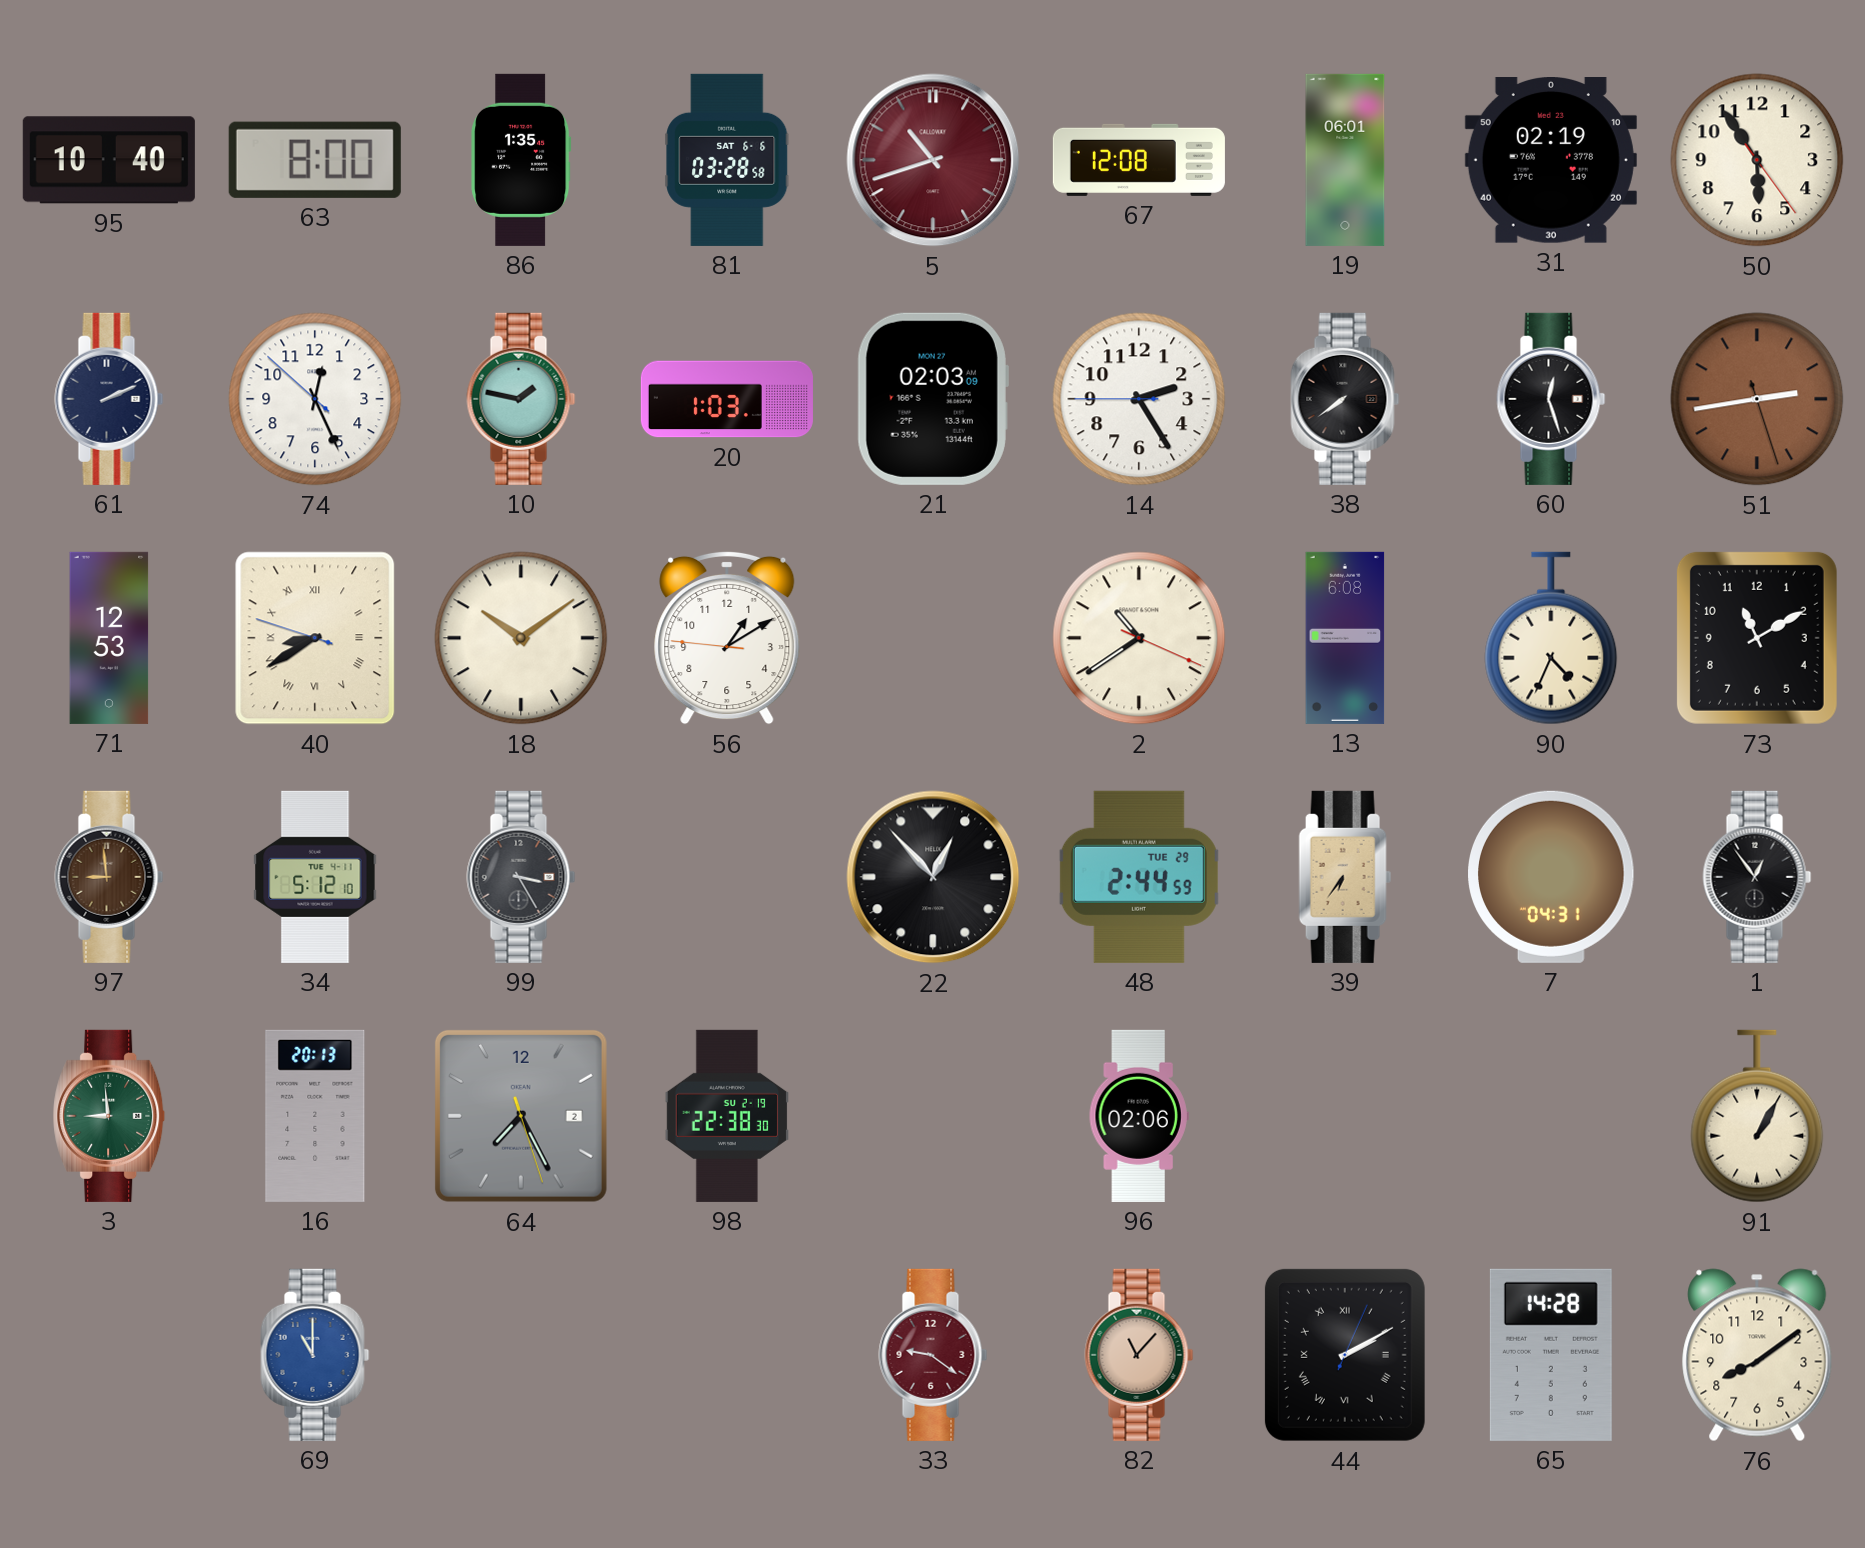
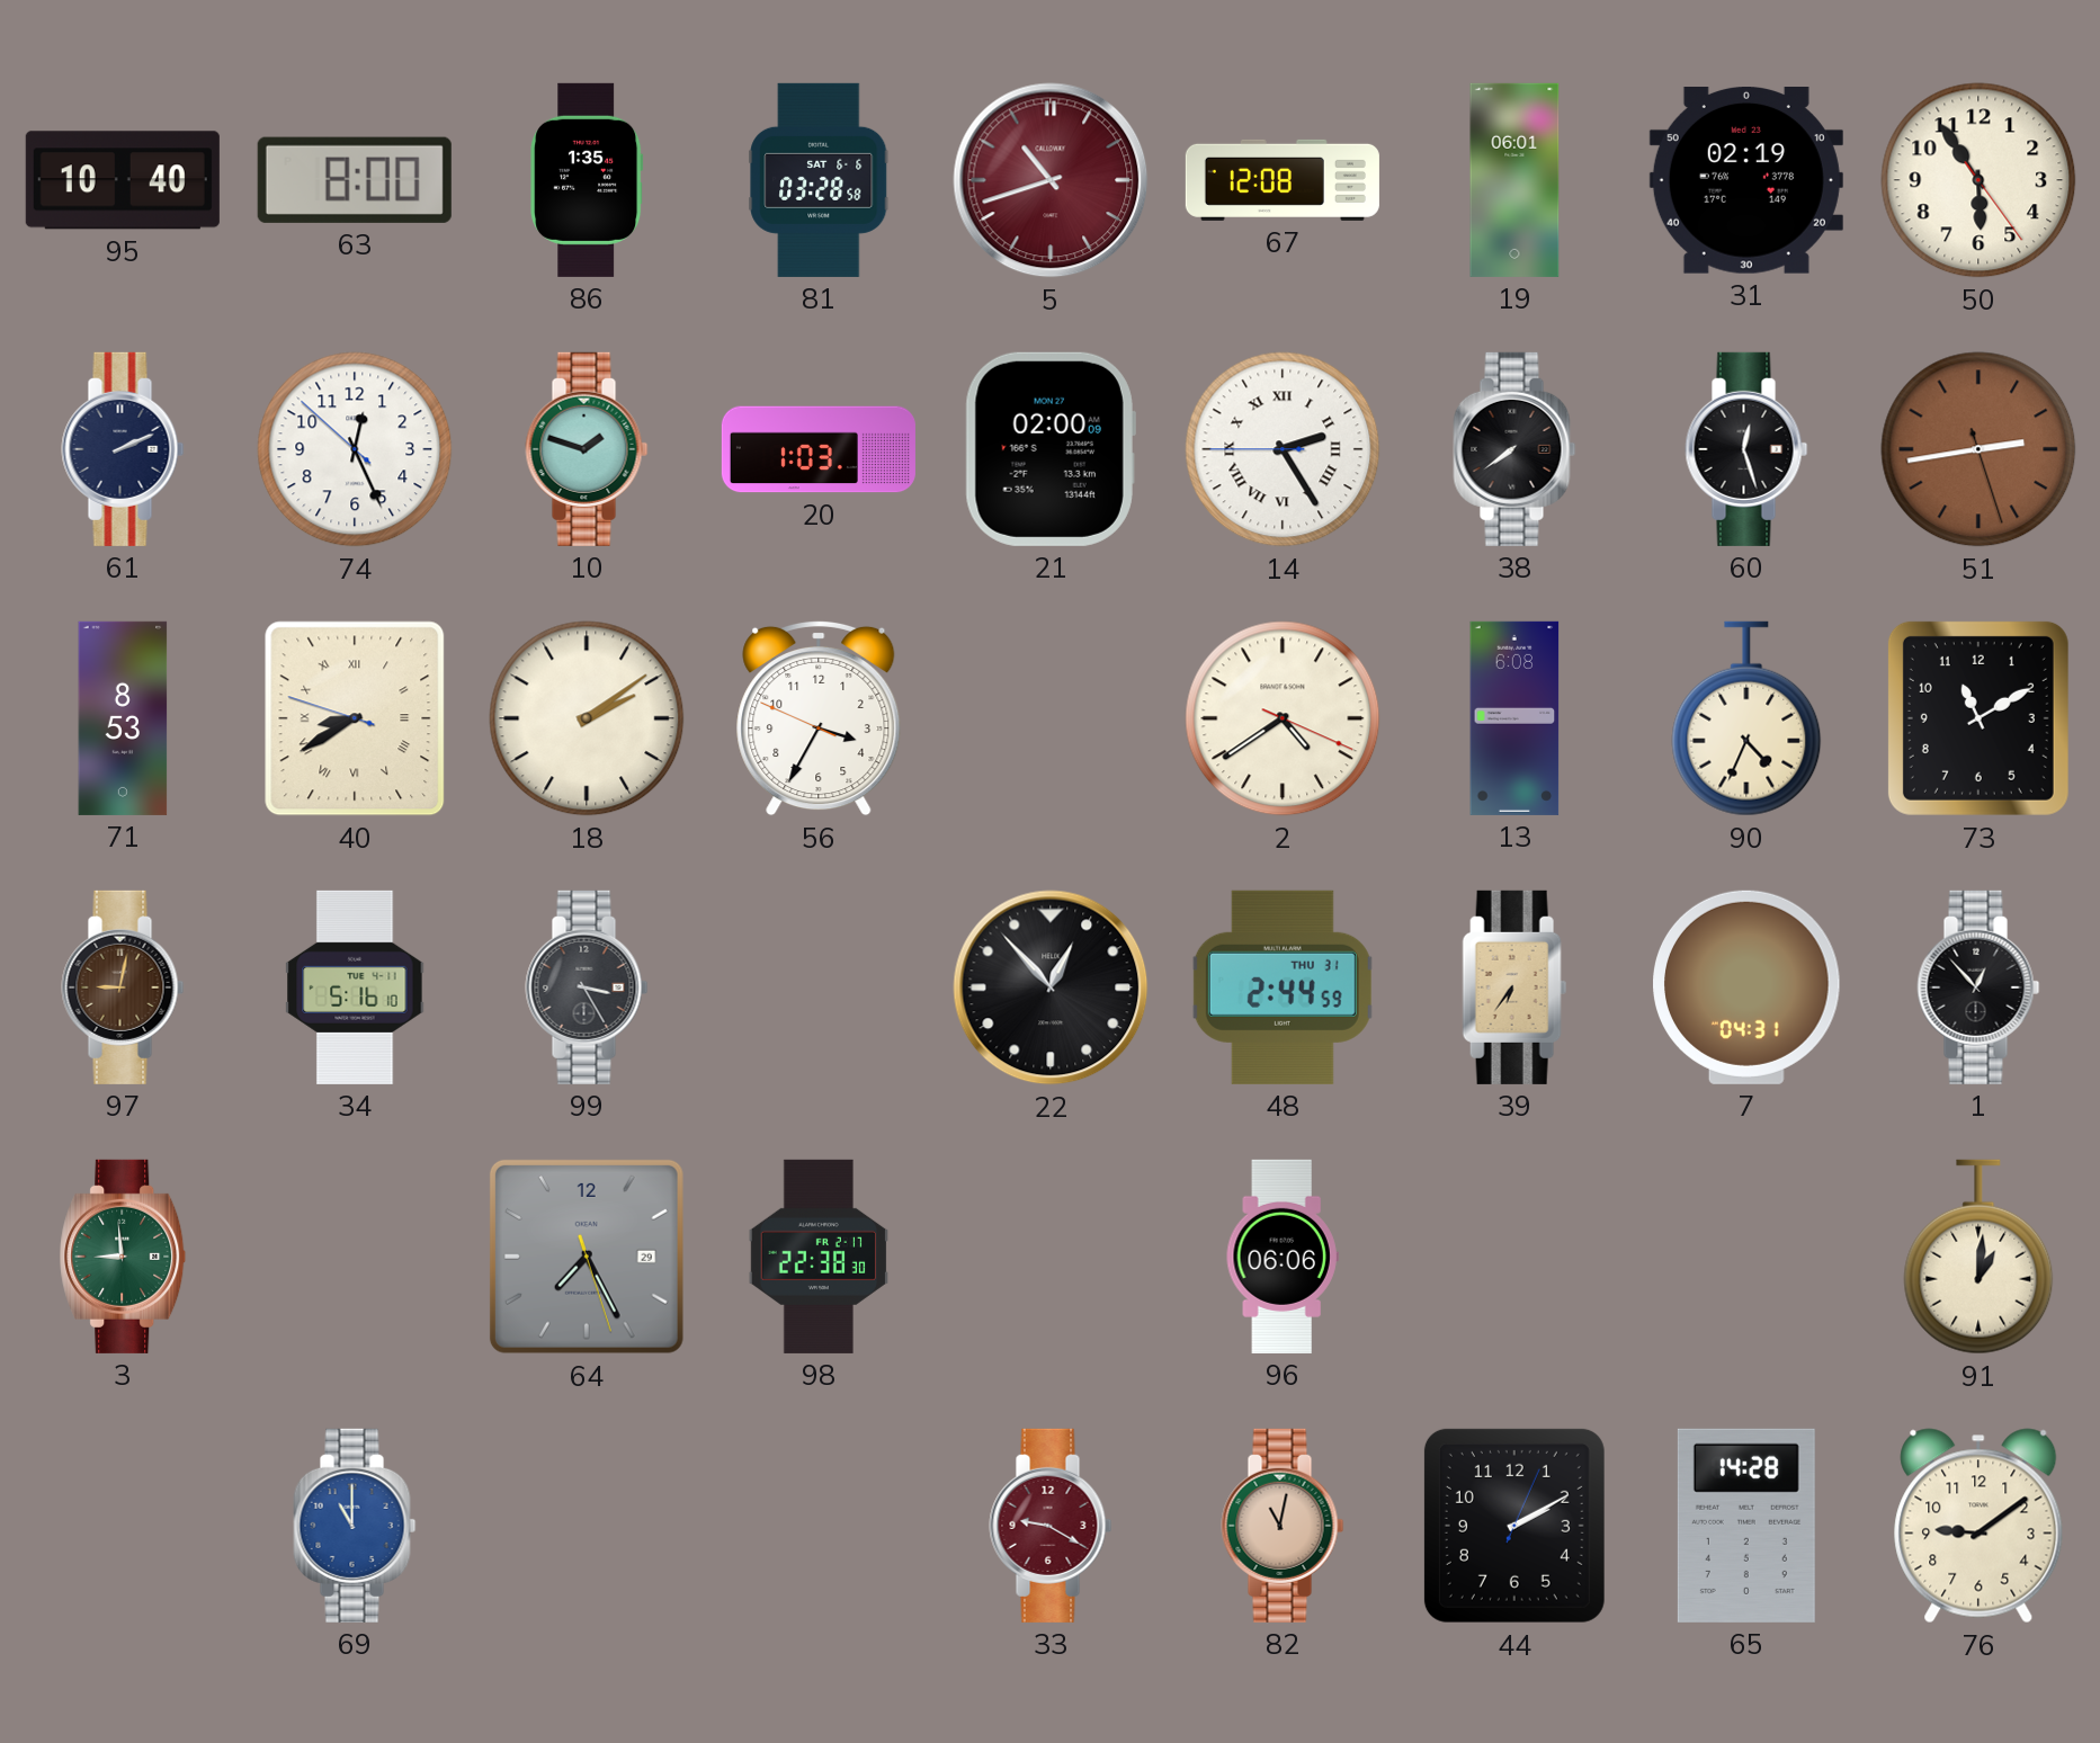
10: 1:47 -> 1:48
21: 02:03 -> 02:00
14 numerals: Arabic -> Roman
71: 12:53 -> 8:53
18: 10:09 -> 2:09
56: 1:09 -> 3:34
2: 10:39 -> 4:39
97: 8:59 -> 9:02
34: 5:12 -> 5:16
48 date: TUE 29 -> THU 31
1: 12:54 -> 12:53
16: 20:13 -> none
64 date: 2 -> 29
98 date: SU 2-19 -> FR 2-17
96: 02:06 -> 06:06
91: 1:05 -> 1:01
33: 9:21 -> 9:20
82: 11:07 -> 11:02
44 numerals: Roman -> Arabic
76: 8:09 -> 9:09
